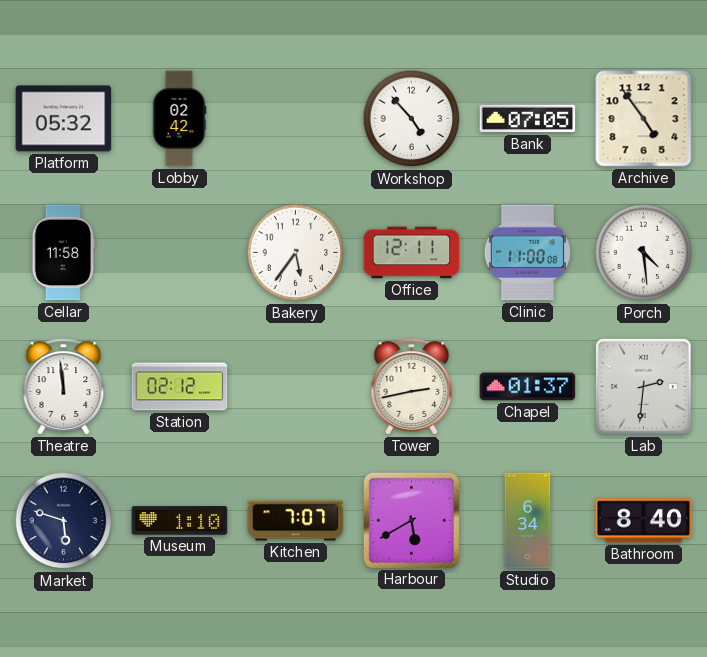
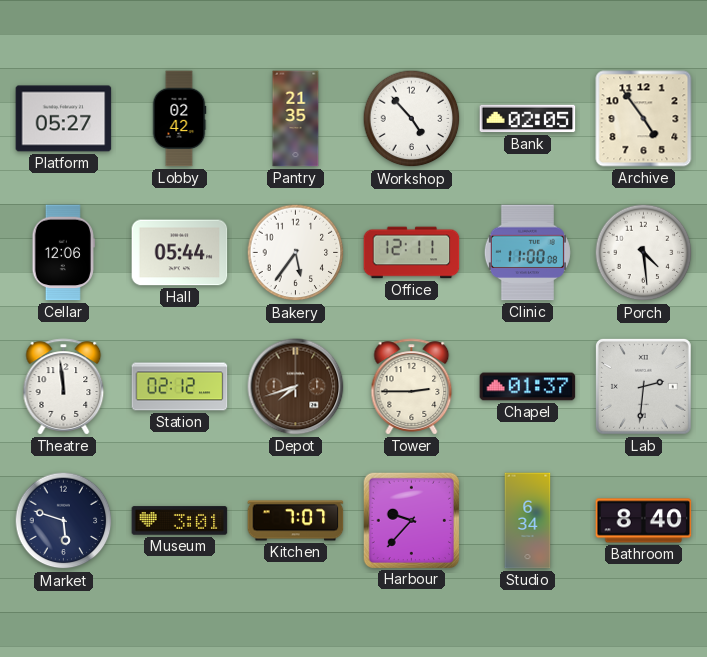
Platform: 05:32 -> 05:27
Pantry: none -> 21:35
Bank: 07:05 -> 02:05
Cellar: 11:58 -> 12:06
Hall: none -> 05:44
Depot: none -> 7:42
Tower: 2:43 -> 2:45
Museum: 1:10 -> 3:01
Harbour: 5:40 -> 9:37
